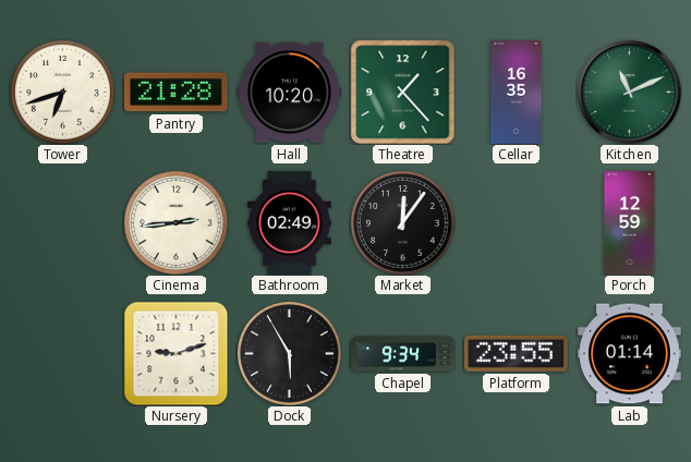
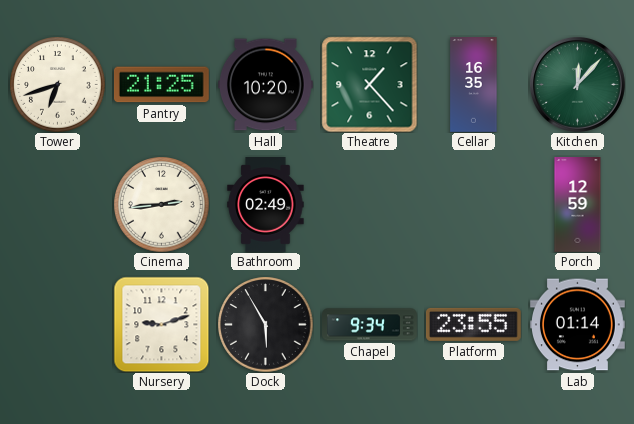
Pantry: 21:28 -> 21:25
Kitchen: 11:11 -> 12:07
Market: 12:06 -> none
